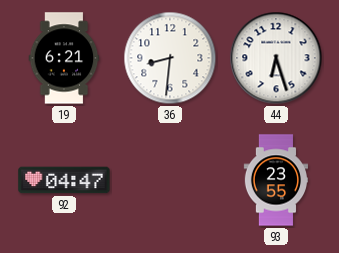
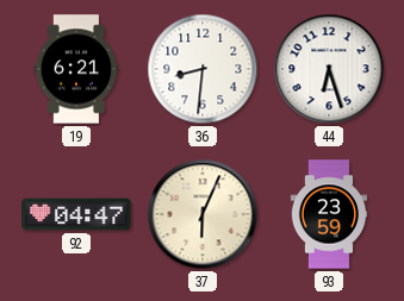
37: none -> 6:04
93: 23:55 -> 23:59
